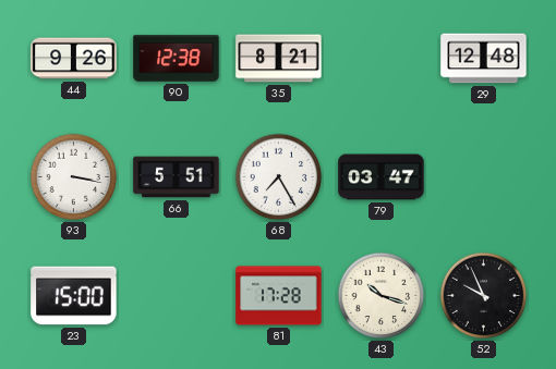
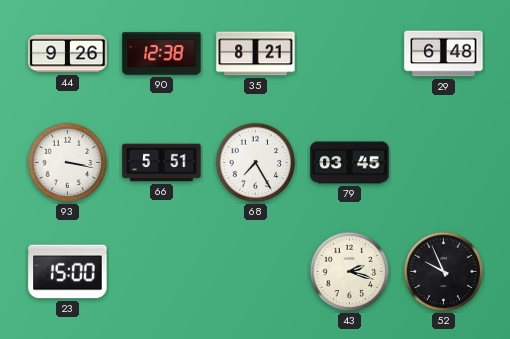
29: 12:48 -> 6:48
79: 03:47 -> 03:45
81: 17:28 -> none
43: 10:18 -> 2:18
